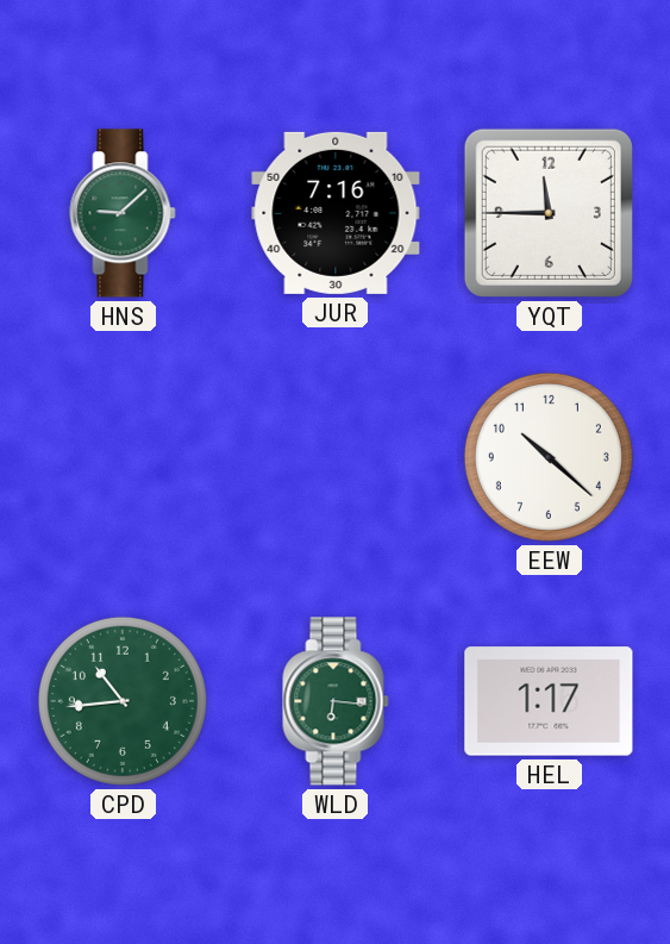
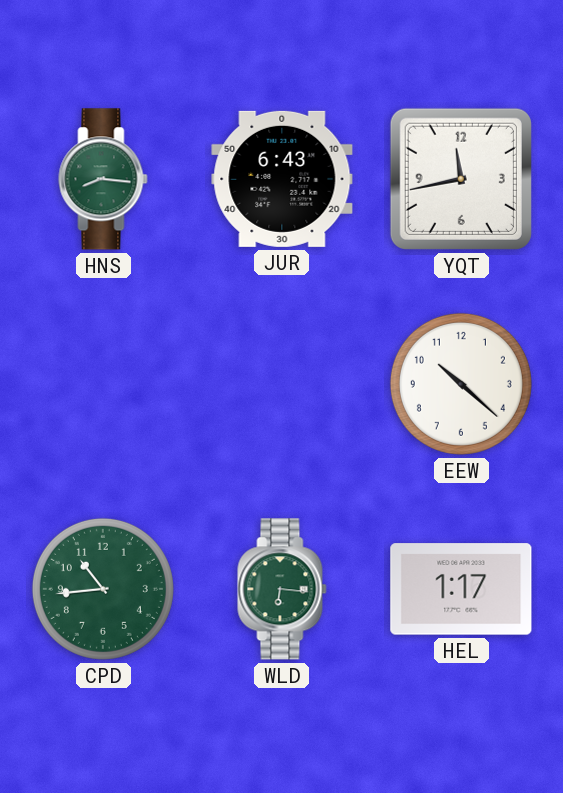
HNS: 9:08 -> 8:16
JUR: 7:16 -> 6:43
YQT: 11:45 -> 11:43
